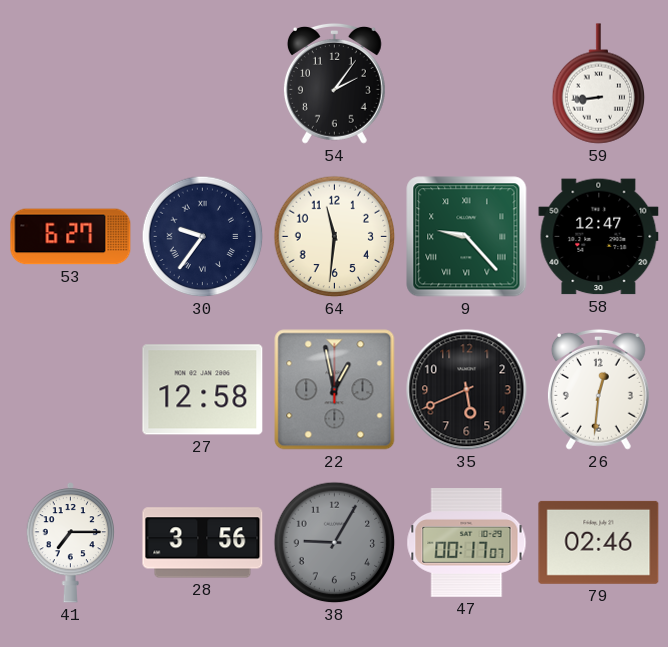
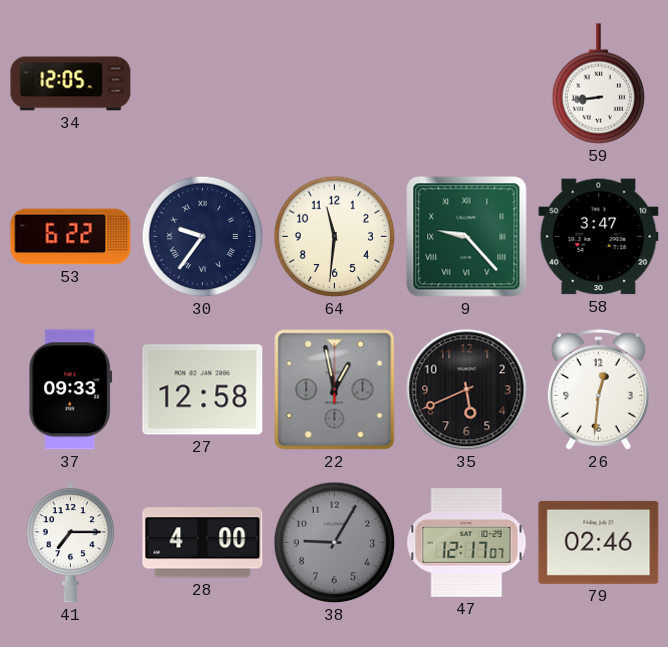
34: none -> 12:05
54: 2:06 -> none
53: 6:27 -> 6:22
58: 12:47 -> 3:47
37: none -> 09:33
28: 3:56 -> 4:00
47: 00:17 -> 12:17
